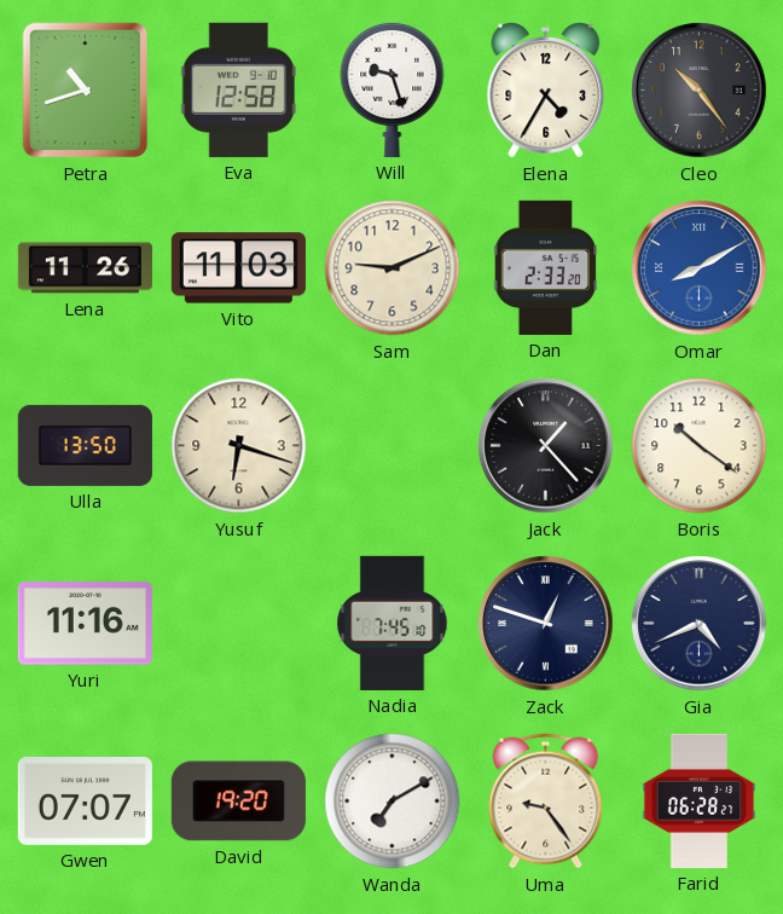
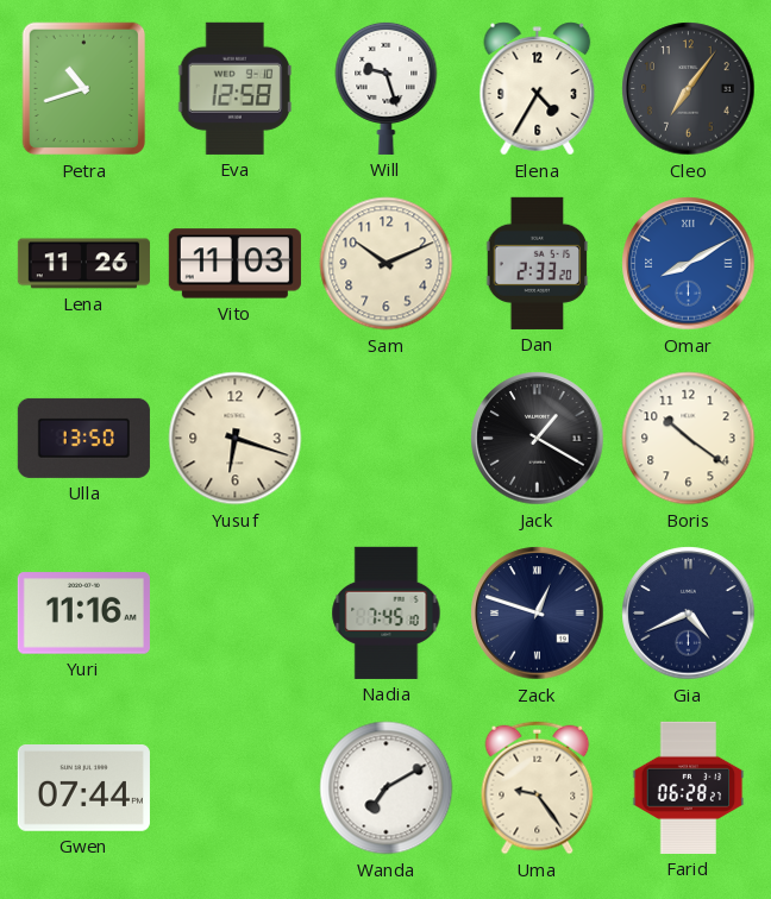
Cleo: 10:24 -> 7:06
Sam: 9:11 -> 10:11
Jack: 1:23 -> 1:20
Gwen: 07:07 -> 07:44
David: 19:20 -> none
